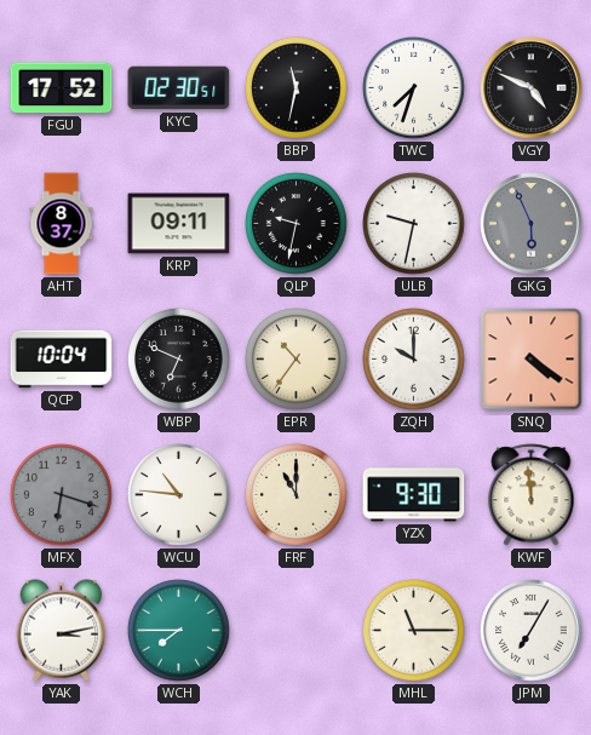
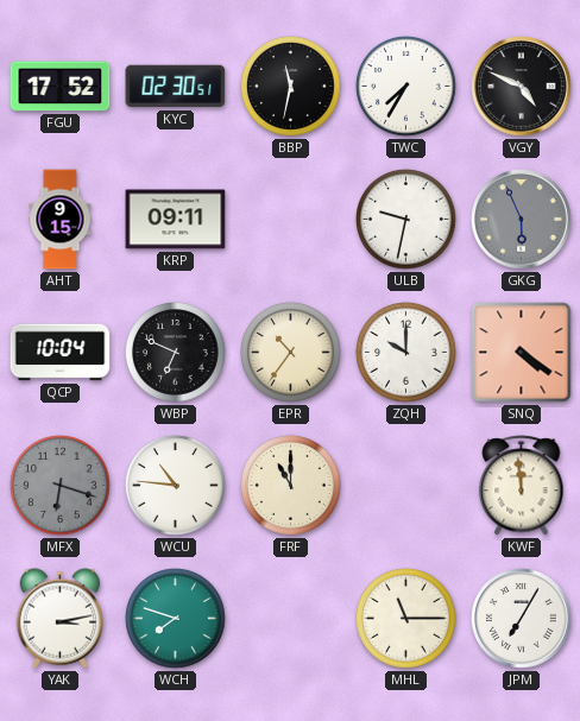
TWC: 7:33 -> 7:35
AHT: 8:37 -> 9:15
QLP: 9:32 -> none
YZX: 9:30 -> none
WCH: 7:45 -> 7:48
